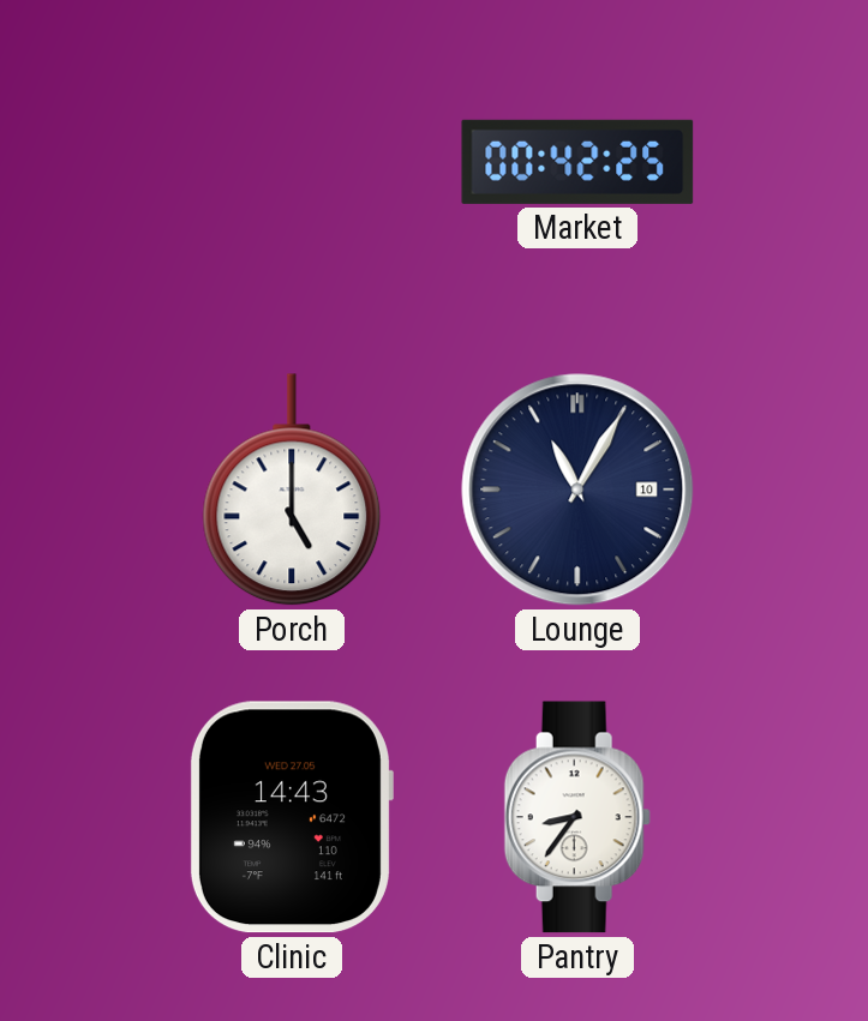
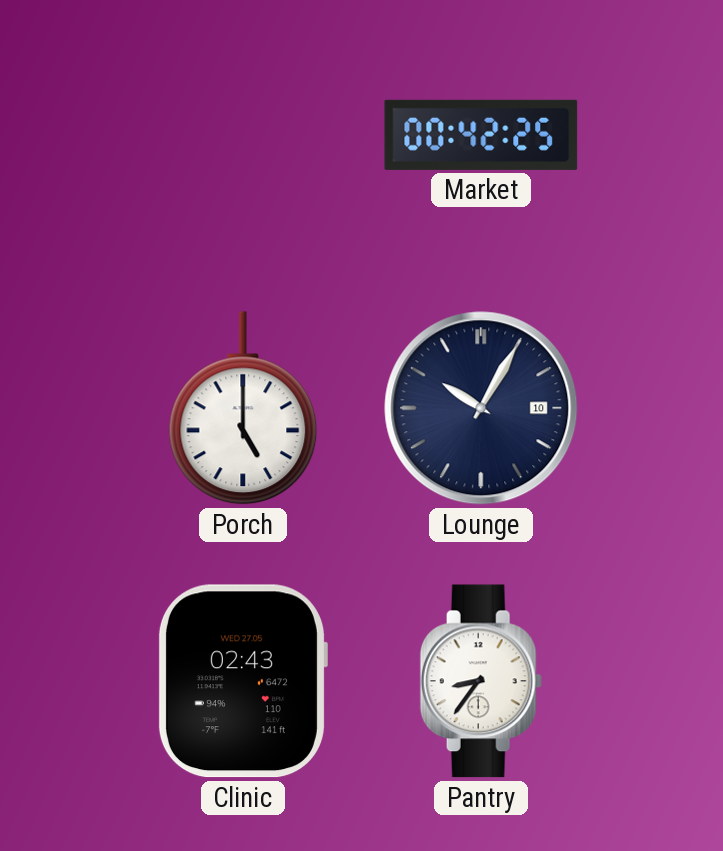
Lounge: 11:05 -> 10:05
Clinic: 14:43 -> 02:43
